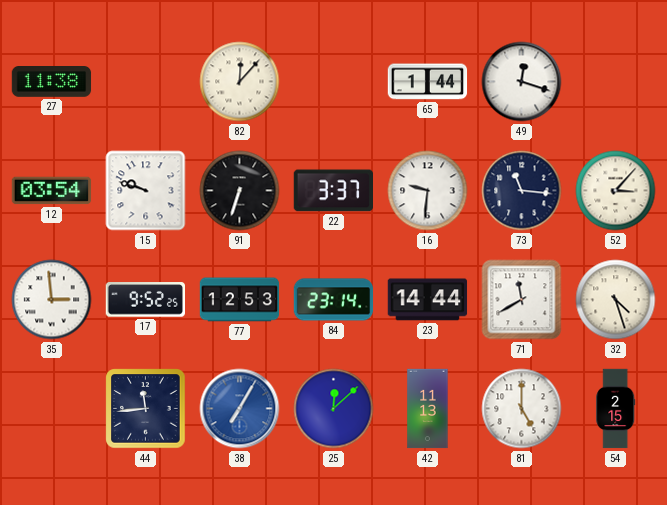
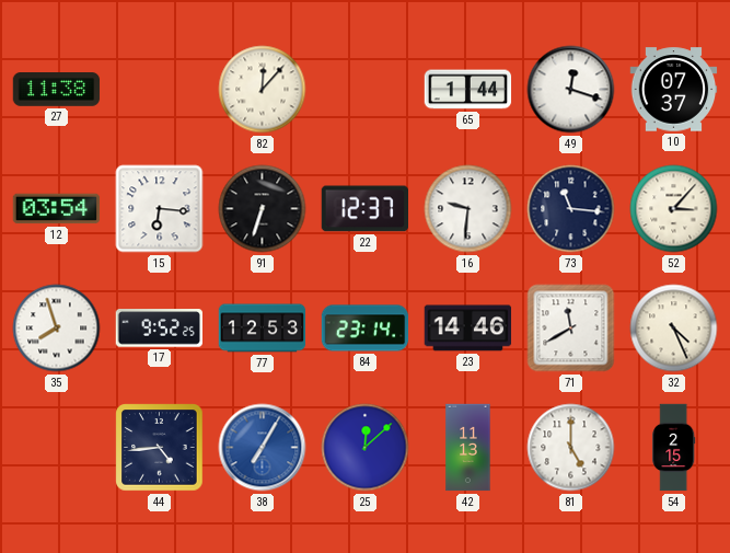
10: none -> 07:37
15: 9:48 -> 6:16
22: 3:37 -> 12:37
35: 2:59 -> 7:57
23: 14:44 -> 14:46
32: 4:27 -> 4:26
44: 11:44 -> 4:44
